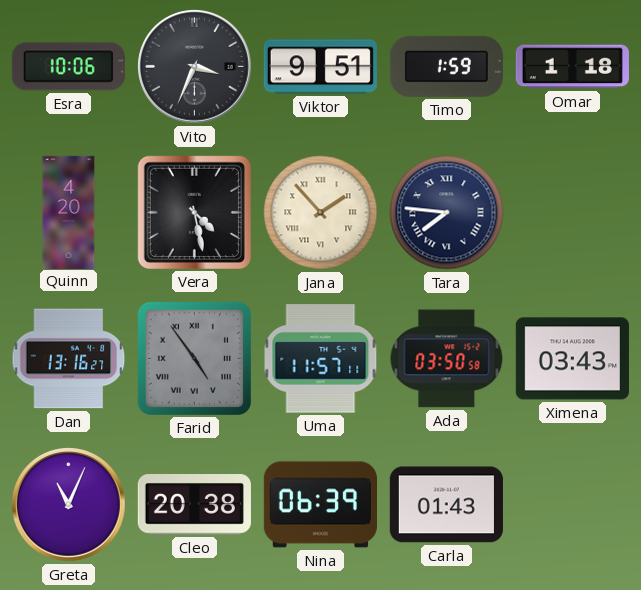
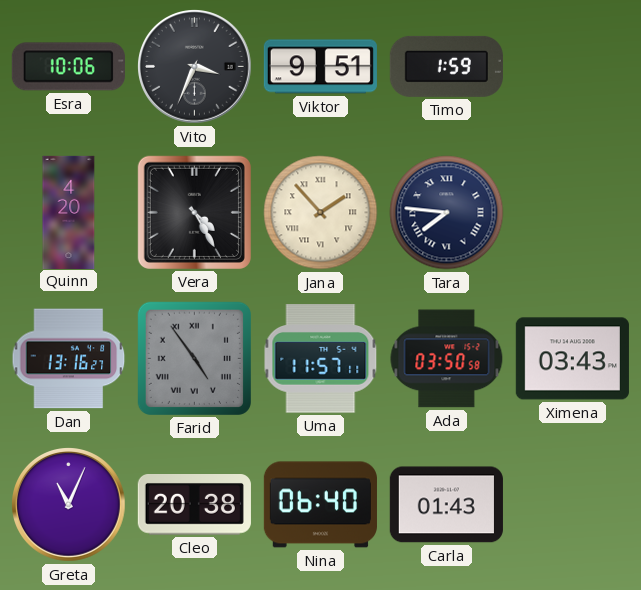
Omar: 1:18 -> none
Vera: 4:28 -> 4:25
Nina: 06:39 -> 06:40
